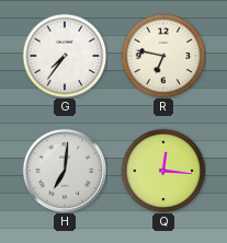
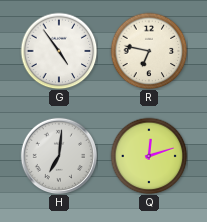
G: 7:36 -> 4:54
Q: 12:16 -> 12:12
